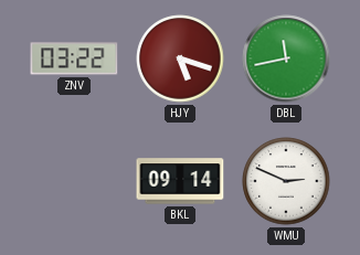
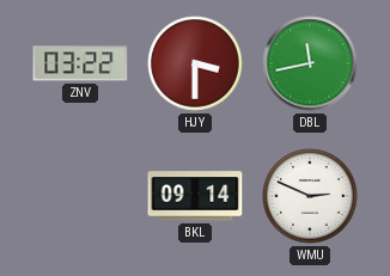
HJY: 5:18 -> 3:30
